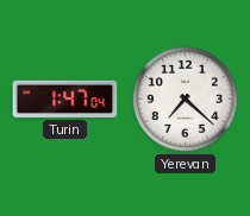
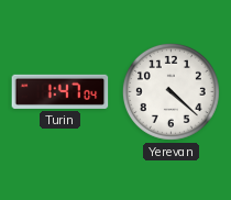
Yerevan: 7:22 -> 4:22
